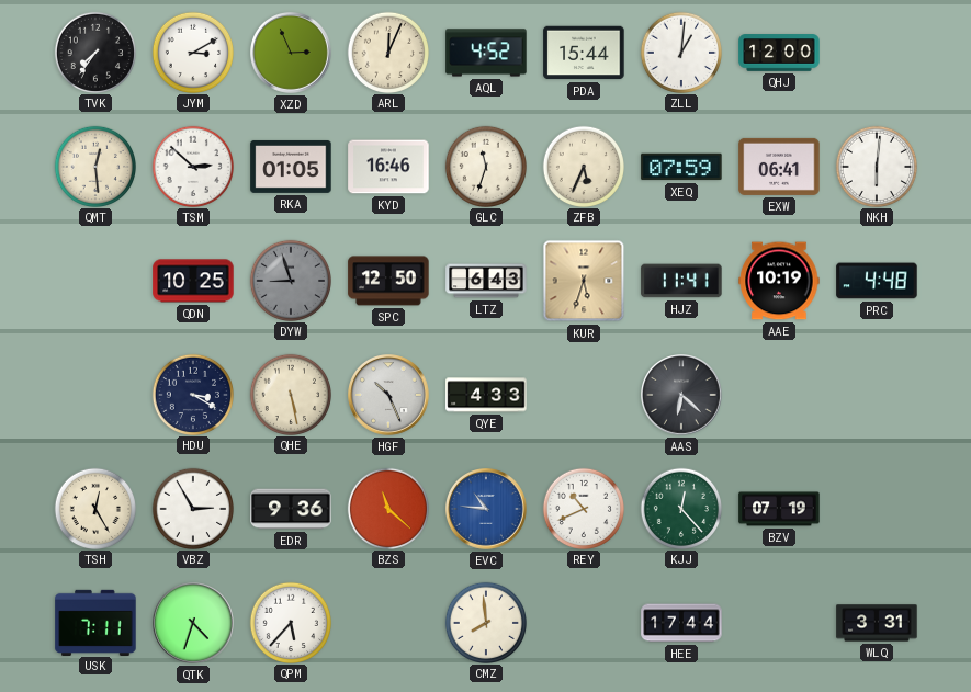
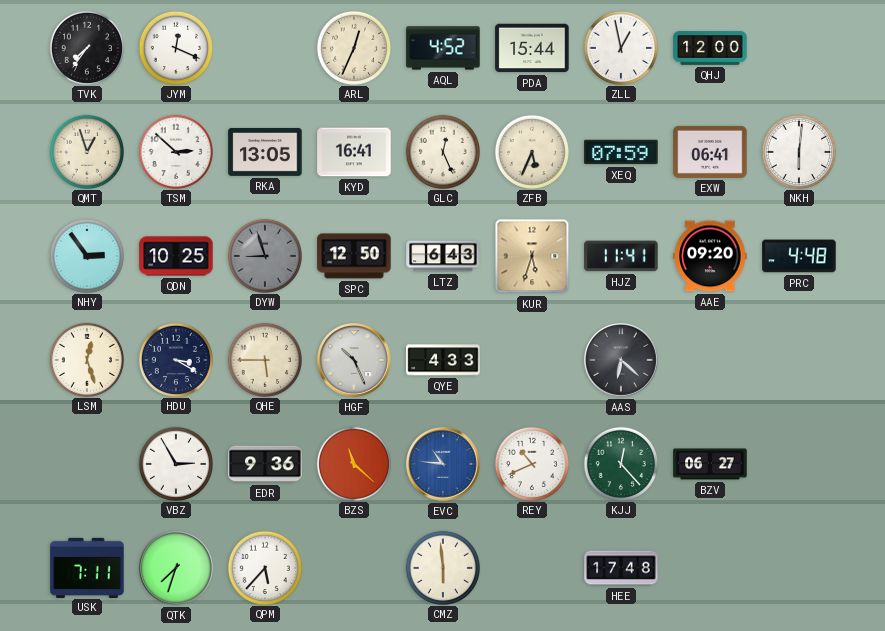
JYM: 3:10 -> 12:19
XZD: 2:56 -> none
ARL: 12:04 -> 12:34
ZLL: 1:01 -> 12:58
QMT: 12:29 -> 12:57
RKA: 01:05 -> 13:05
KYD: 16:46 -> 16:41
GLC: 11:33 -> 12:26
NHY: none -> 2:54
AAE: 10:19 -> 09:20
LSM: none -> 12:27
QHE: 5:28 -> 5:45
TSH: 12:25 -> none
BZV: 07:19 -> 06:27
QTK: 4:33 -> 7:33
CMZ: 7:59 -> 5:59
HEE: 17:44 -> 17:48
WLQ: 3:31 -> none
